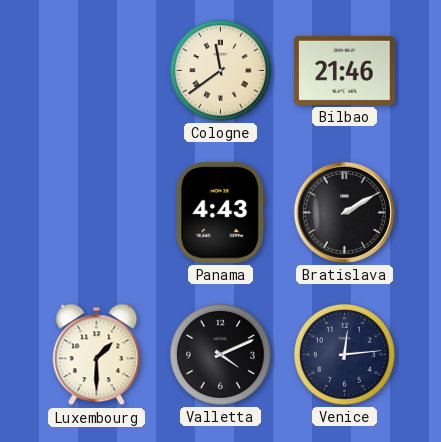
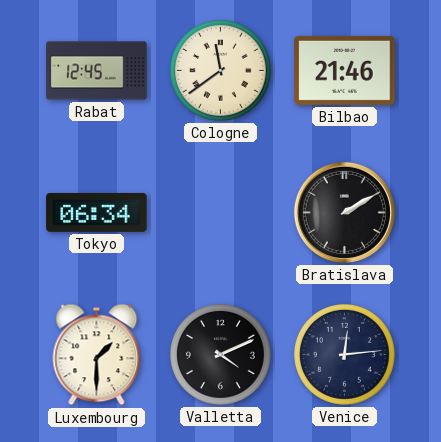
Rabat: none -> 12:45
Tokyo: none -> 06:34
Panama: 4:43 -> none
